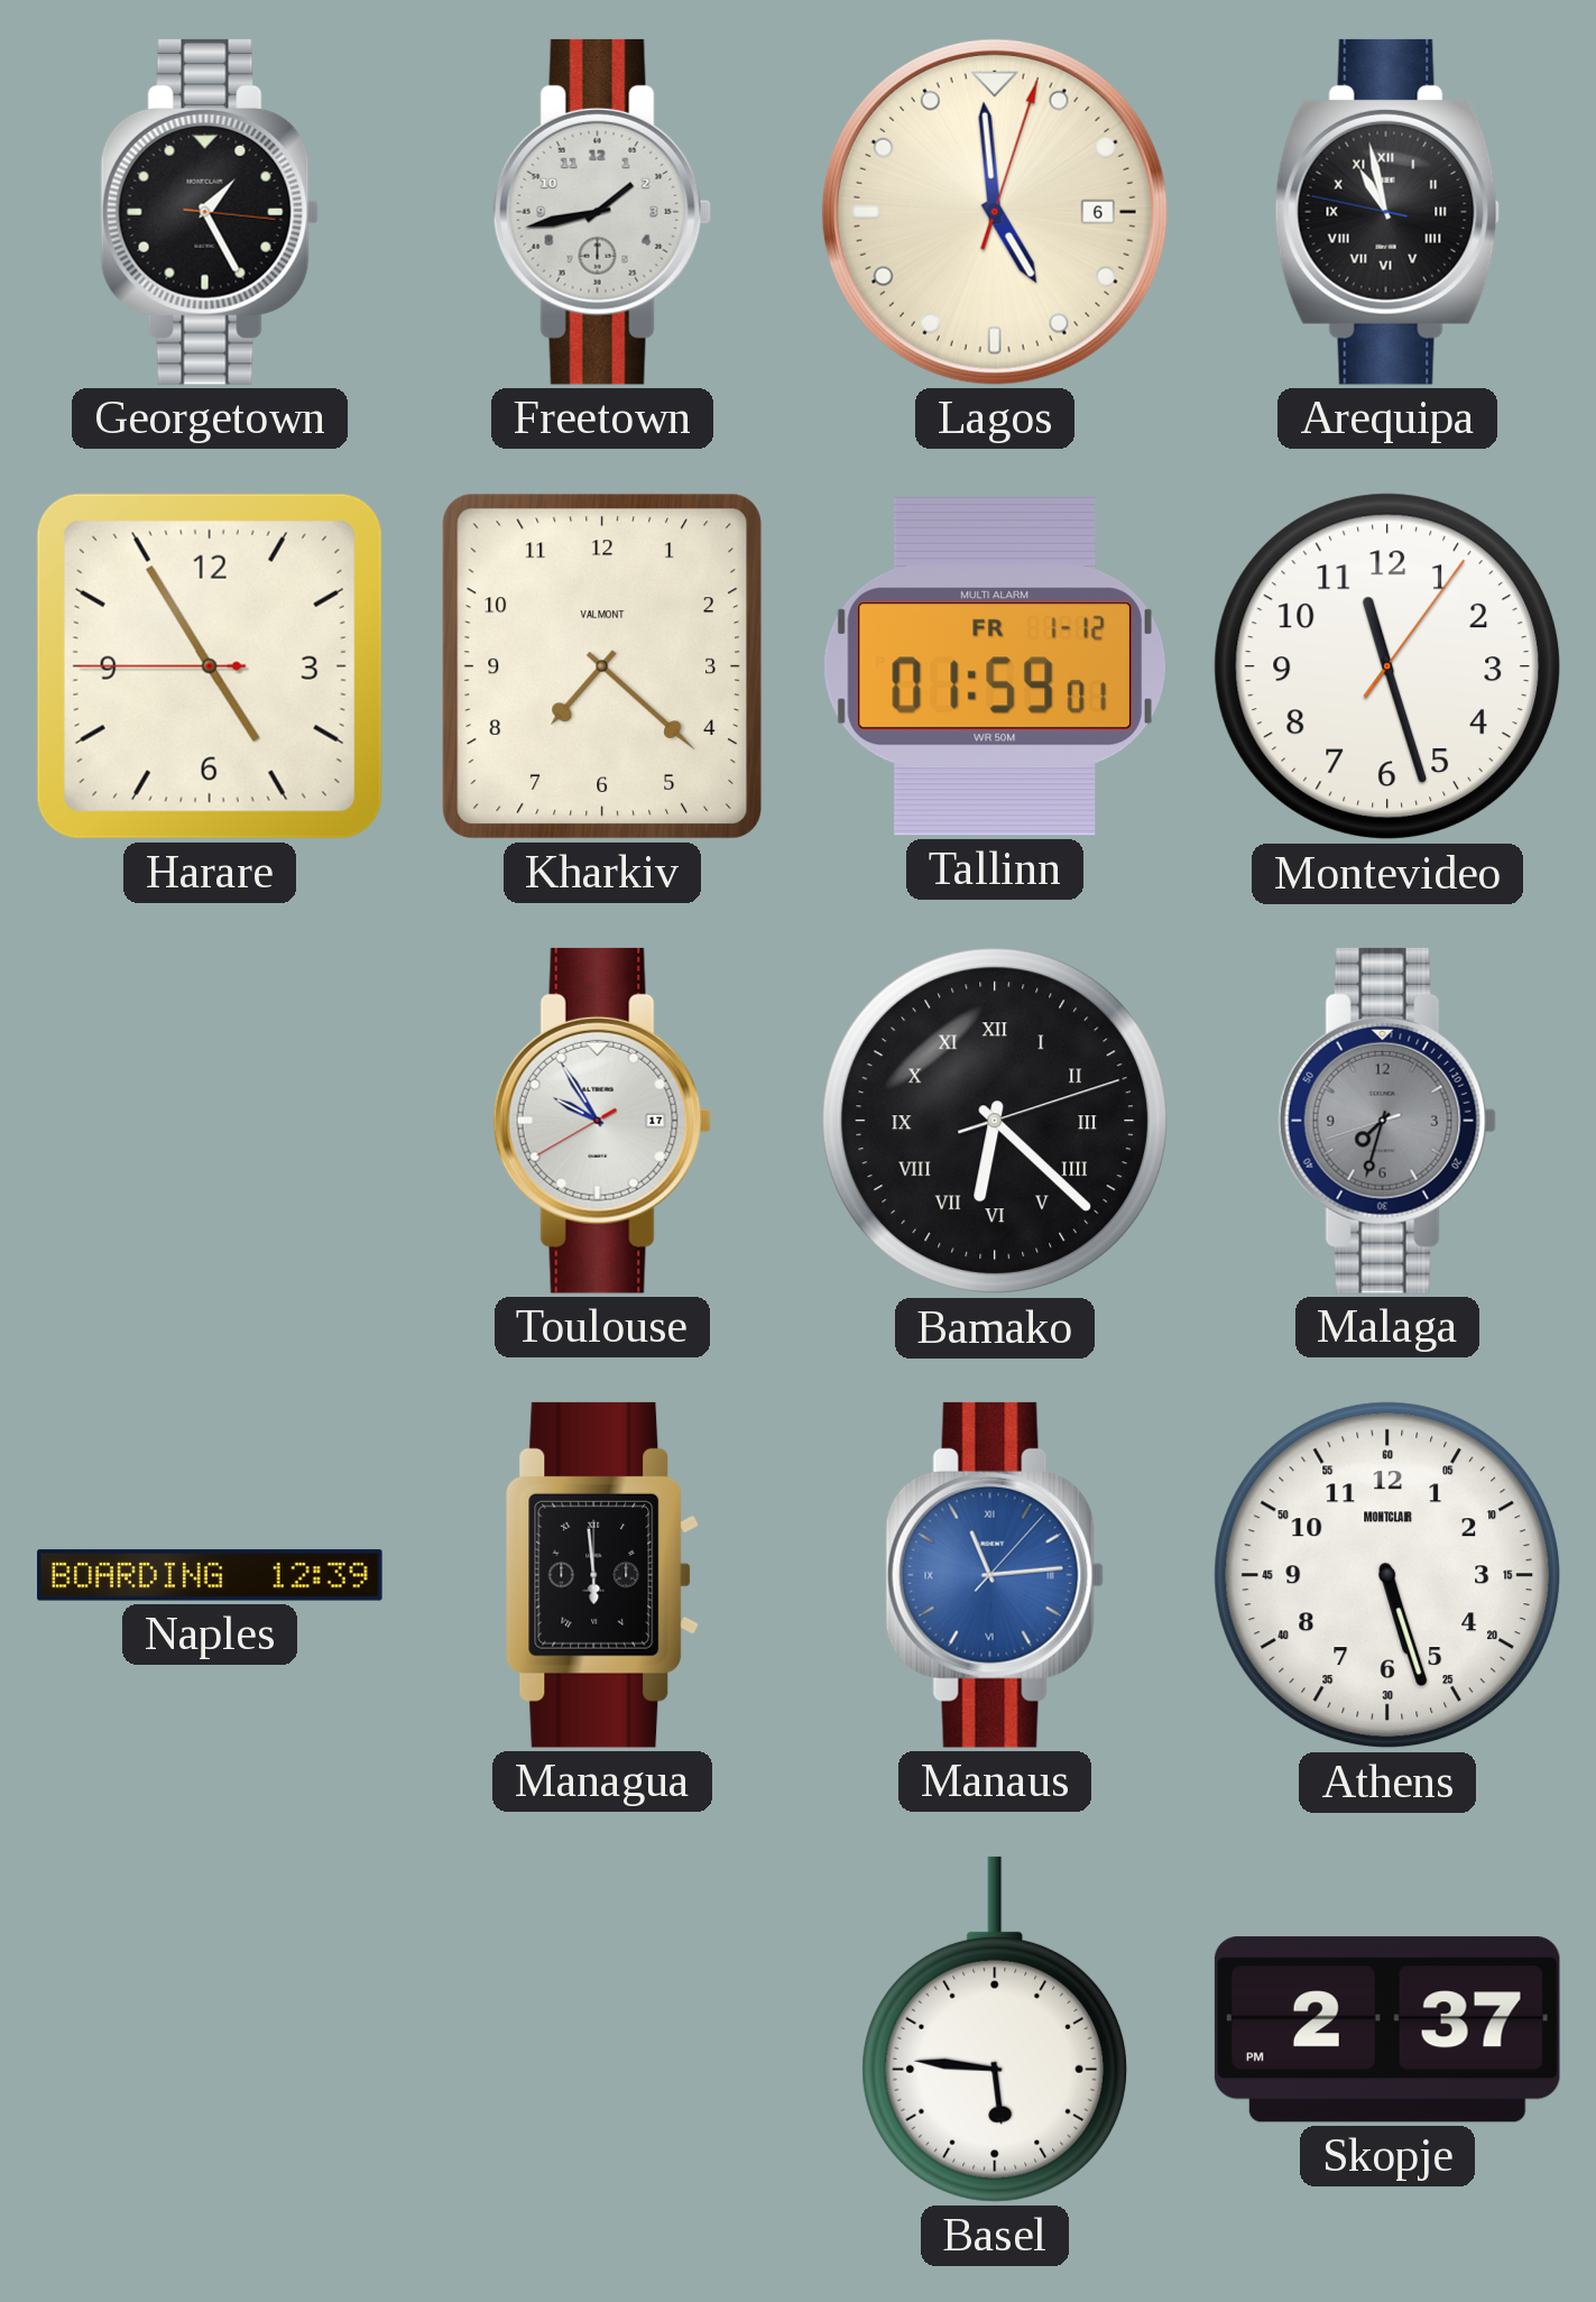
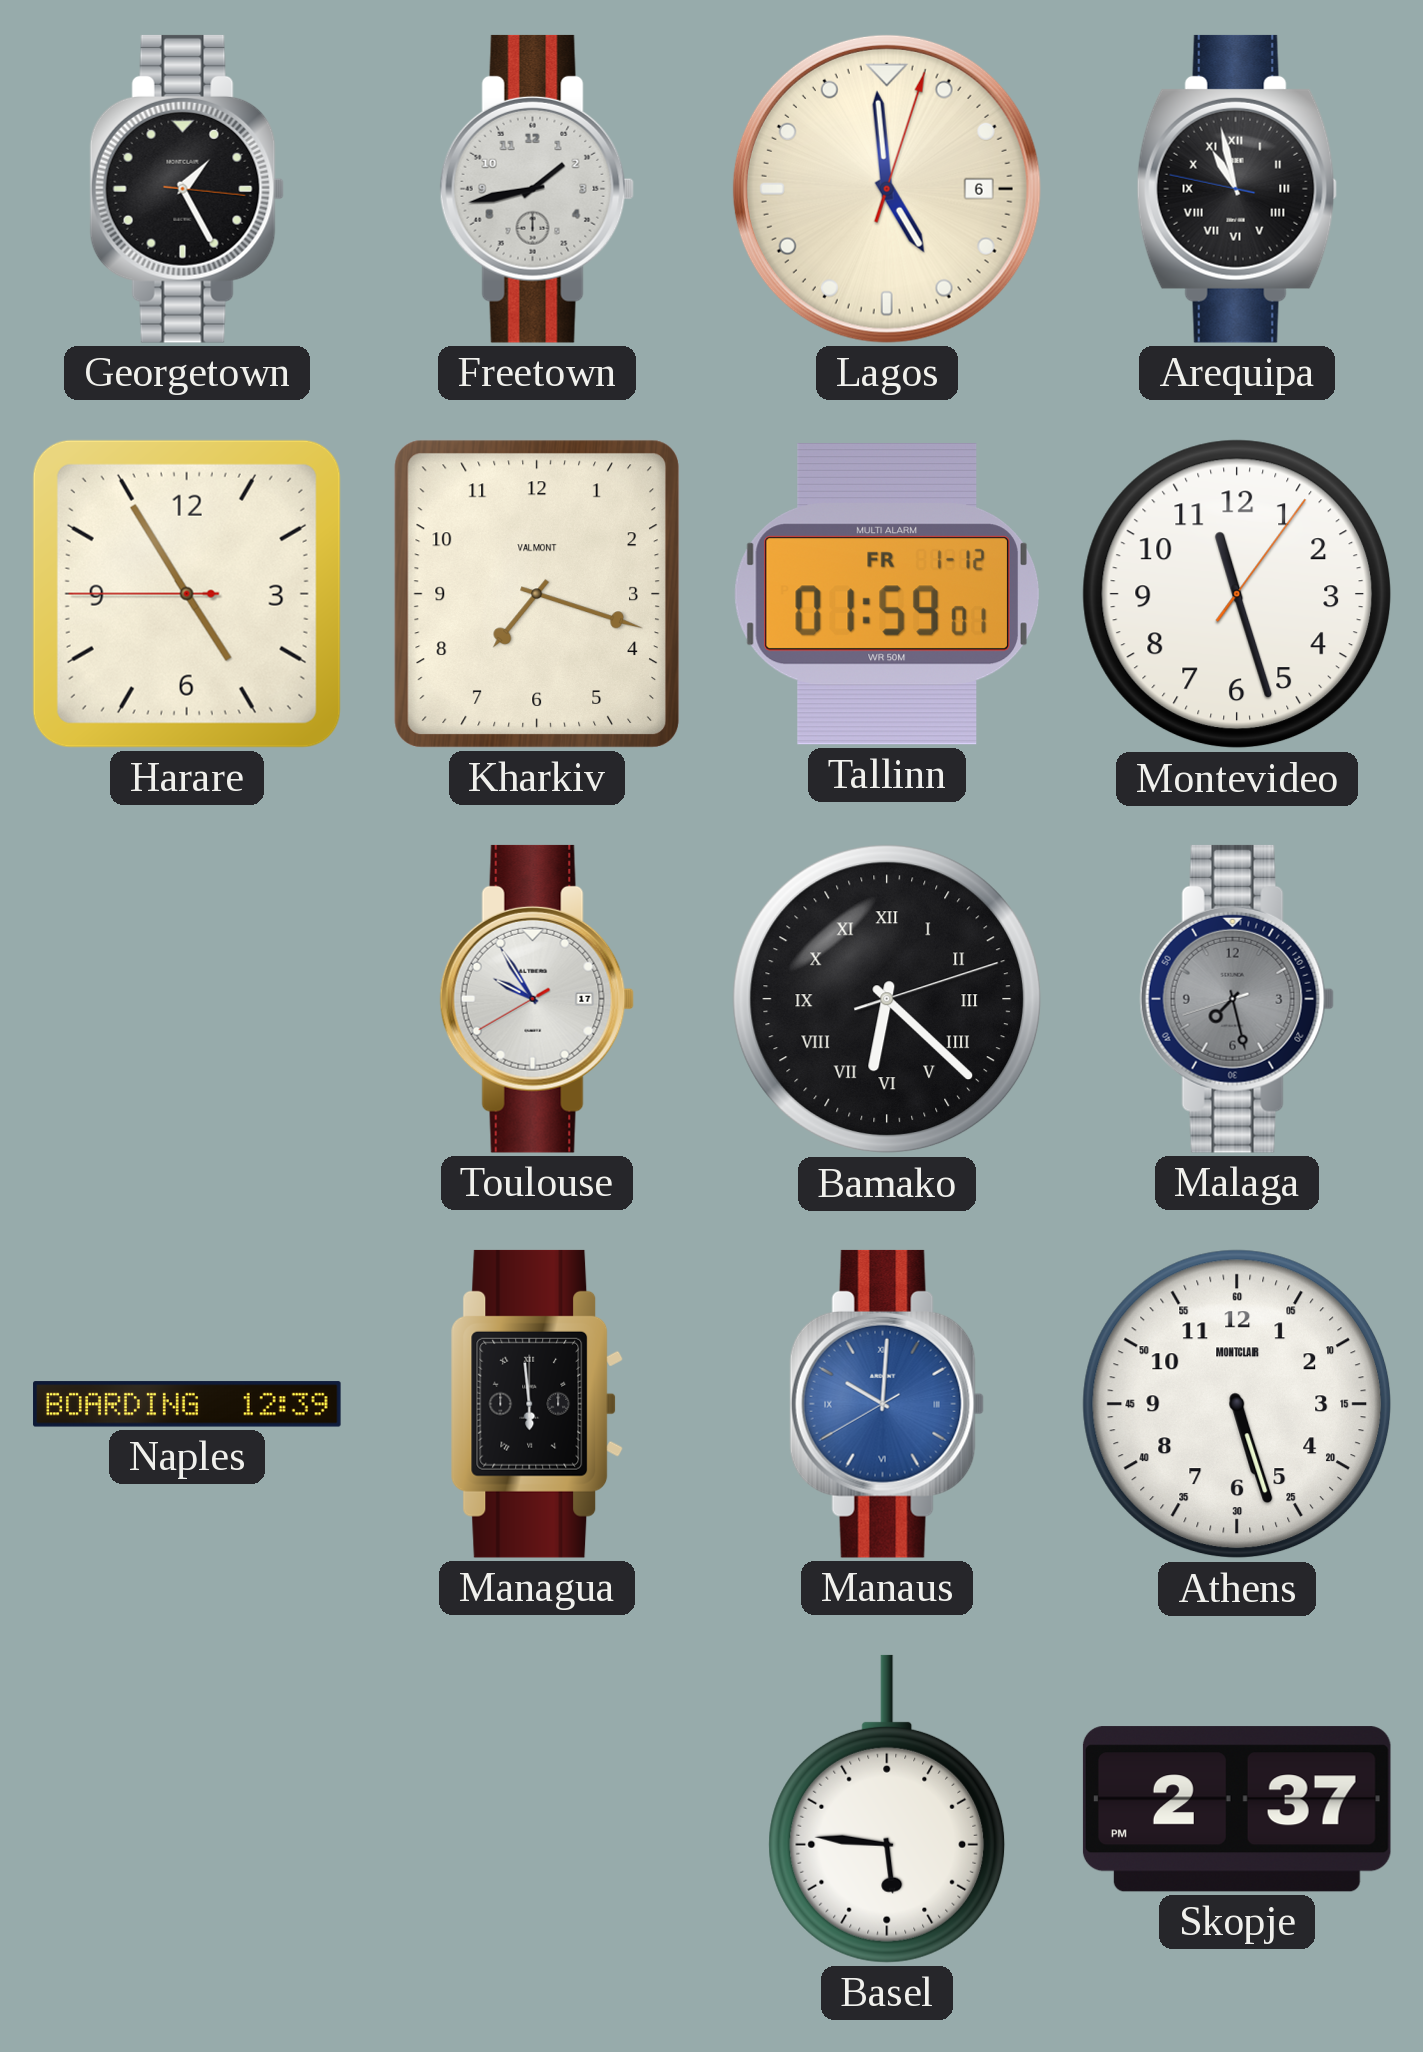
Kharkiv: 7:22 -> 7:18
Malaga: 7:32 -> 7:27
Manaus: 11:14 -> 10:00
